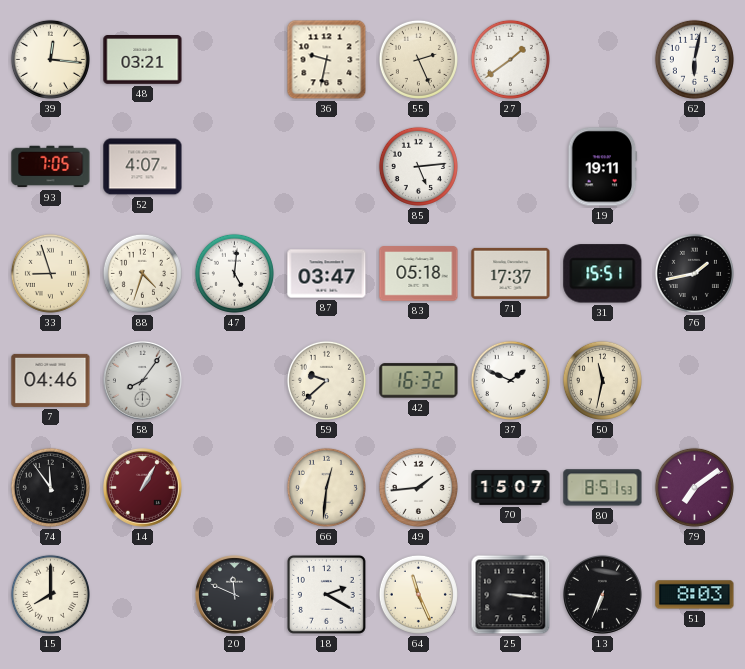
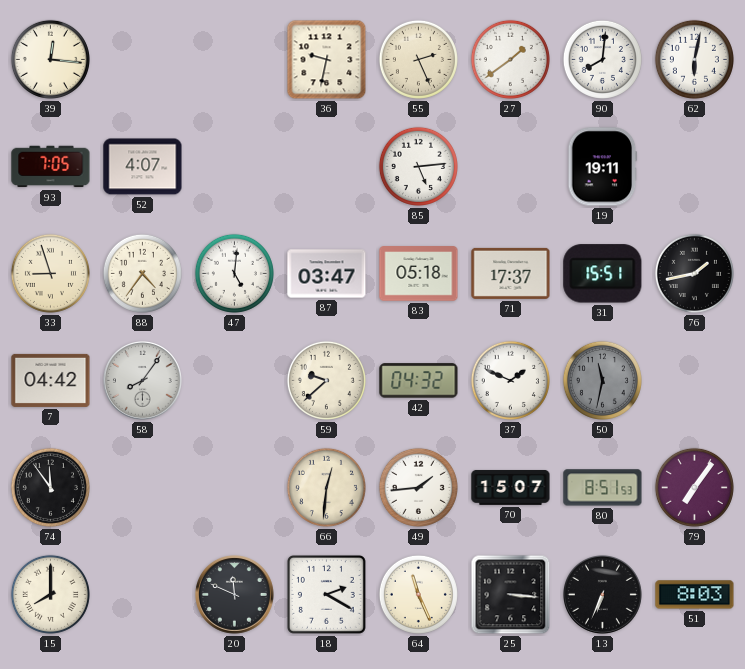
48: 03:21 -> none
90: none -> 8:01
88: 4:33 -> 4:36
7: 04:46 -> 04:42
42: 16:32 -> 04:32
50 dial: cream -> grey
14: 1:05 -> none
79: 7:09 -> 7:06
